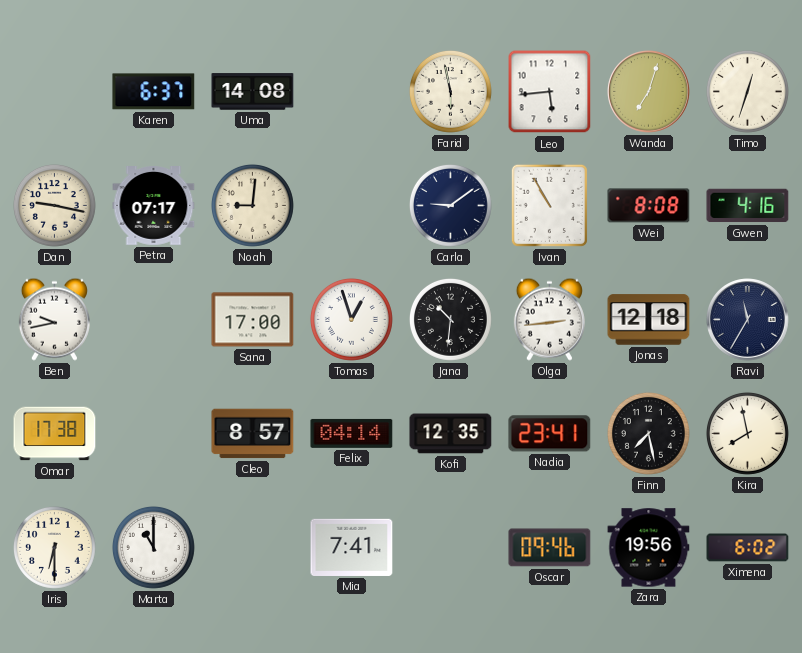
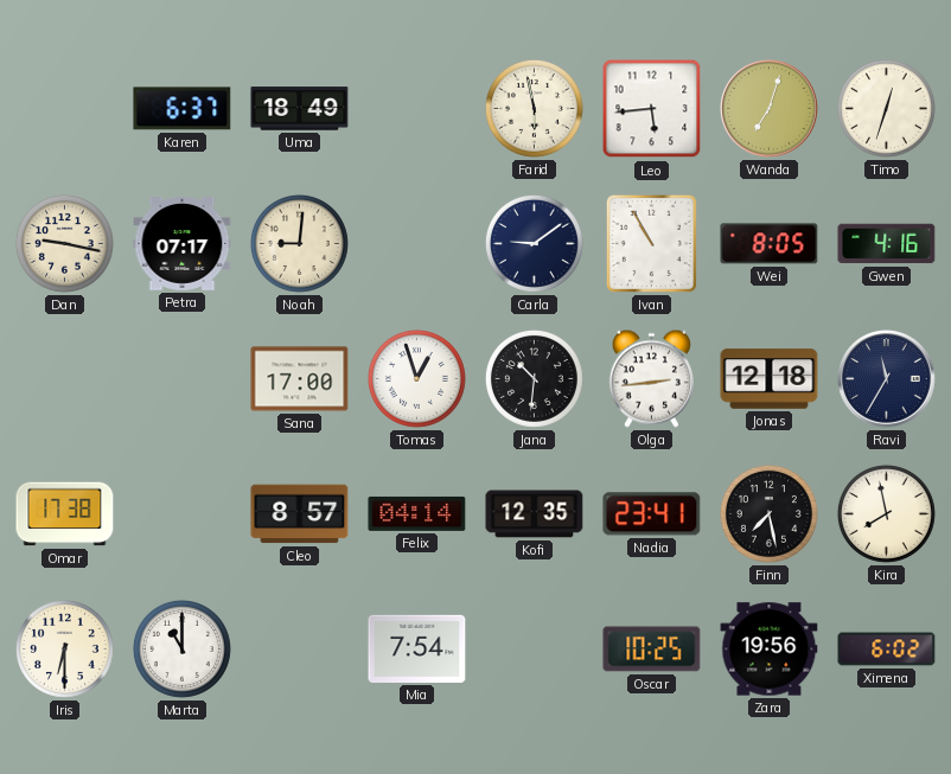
Uma: 14:08 -> 18:49
Wei: 8:08 -> 8:05
Ben: 9:43 -> none
Mia: 7:41 -> 7:54
Oscar: 09:46 -> 10:25
